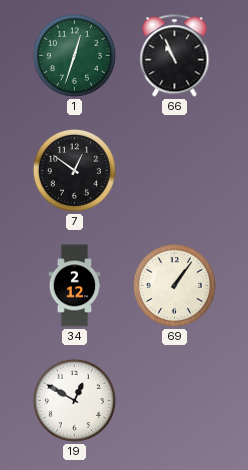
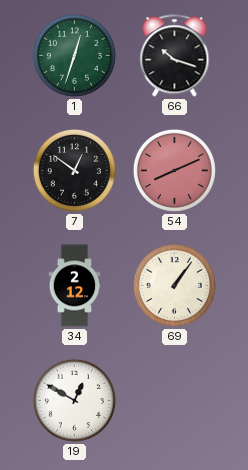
66: 10:56 -> 10:18
54: none -> 8:11
